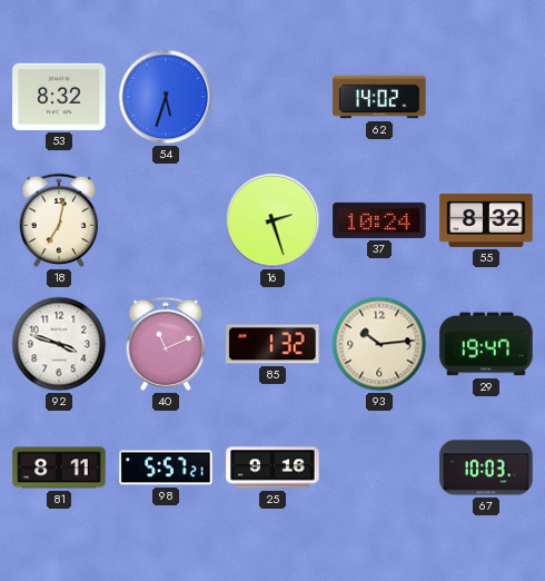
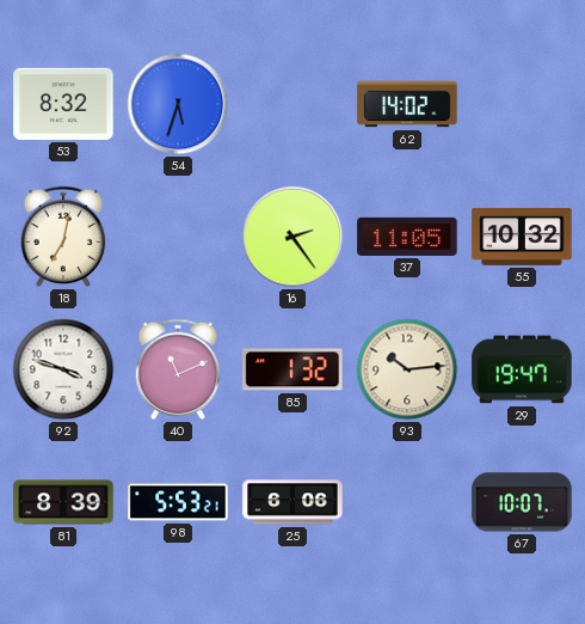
16: 2:27 -> 2:24
37: 10:24 -> 11:05
55: 8:32 -> 10:32
81: 8:11 -> 8:39
98: 5:57 -> 5:53
25: 9:16 -> 6:06
67: 10:03 -> 10:07
